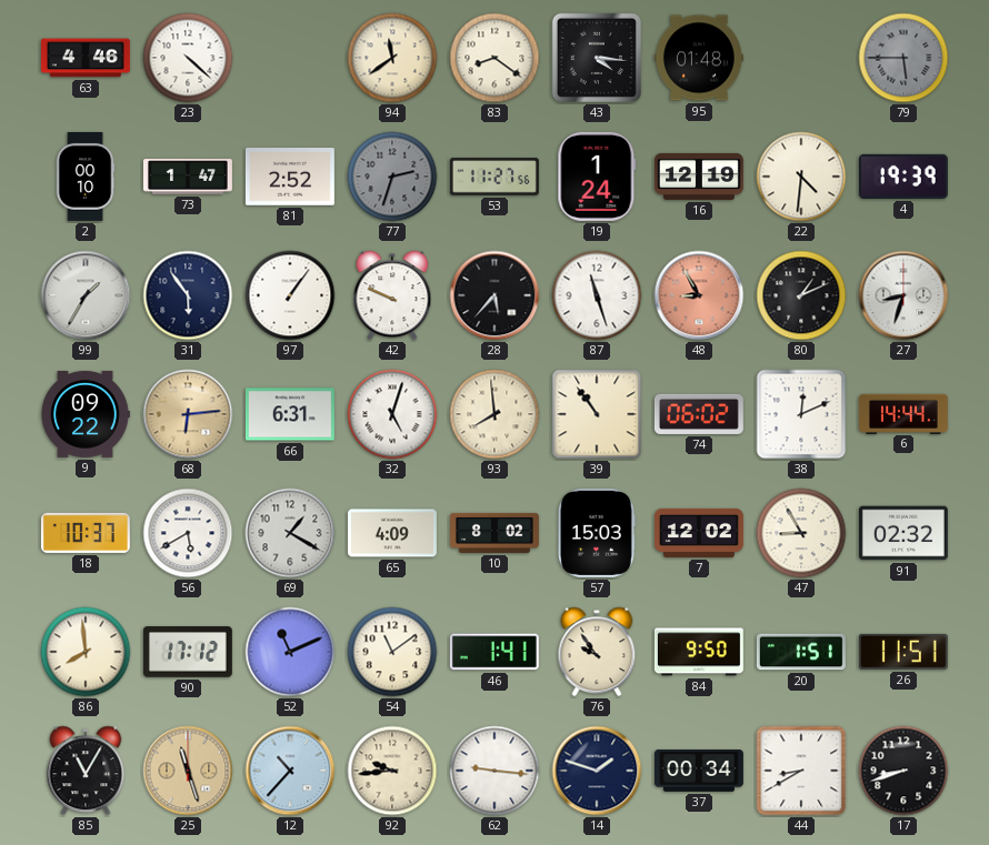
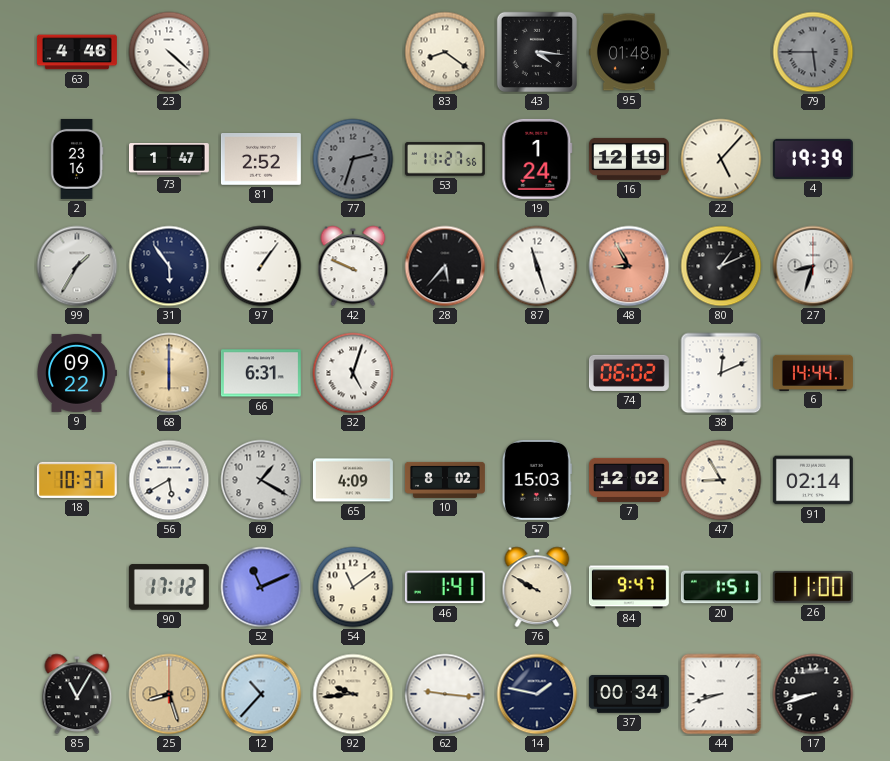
94: 11:39 -> none
2: 00:10 -> 23:16
22: 4:31 -> 5:07
68: 6:14 -> 6:00
93: 7:59 -> none
39: 10:54 -> none
91: 02:32 -> 02:14
86: 7:59 -> none
76: 9:54 -> 9:50
84: 9:50 -> 9:47
26: 11:51 -> 11:00
25: 11:27 -> 8:27
14: 1:48 -> 1:47
44: 8:40 -> 8:42
